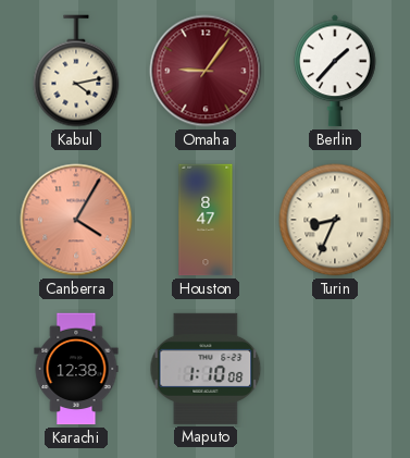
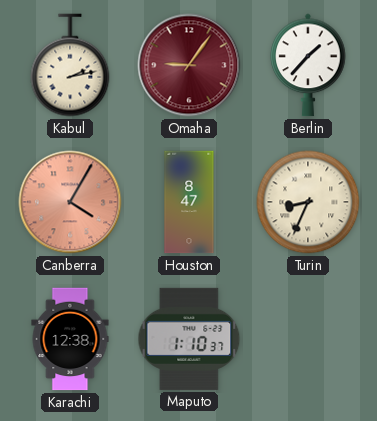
Kabul: 4:13 -> 2:13
Maputo: 1:10:08 -> 1:10:37
